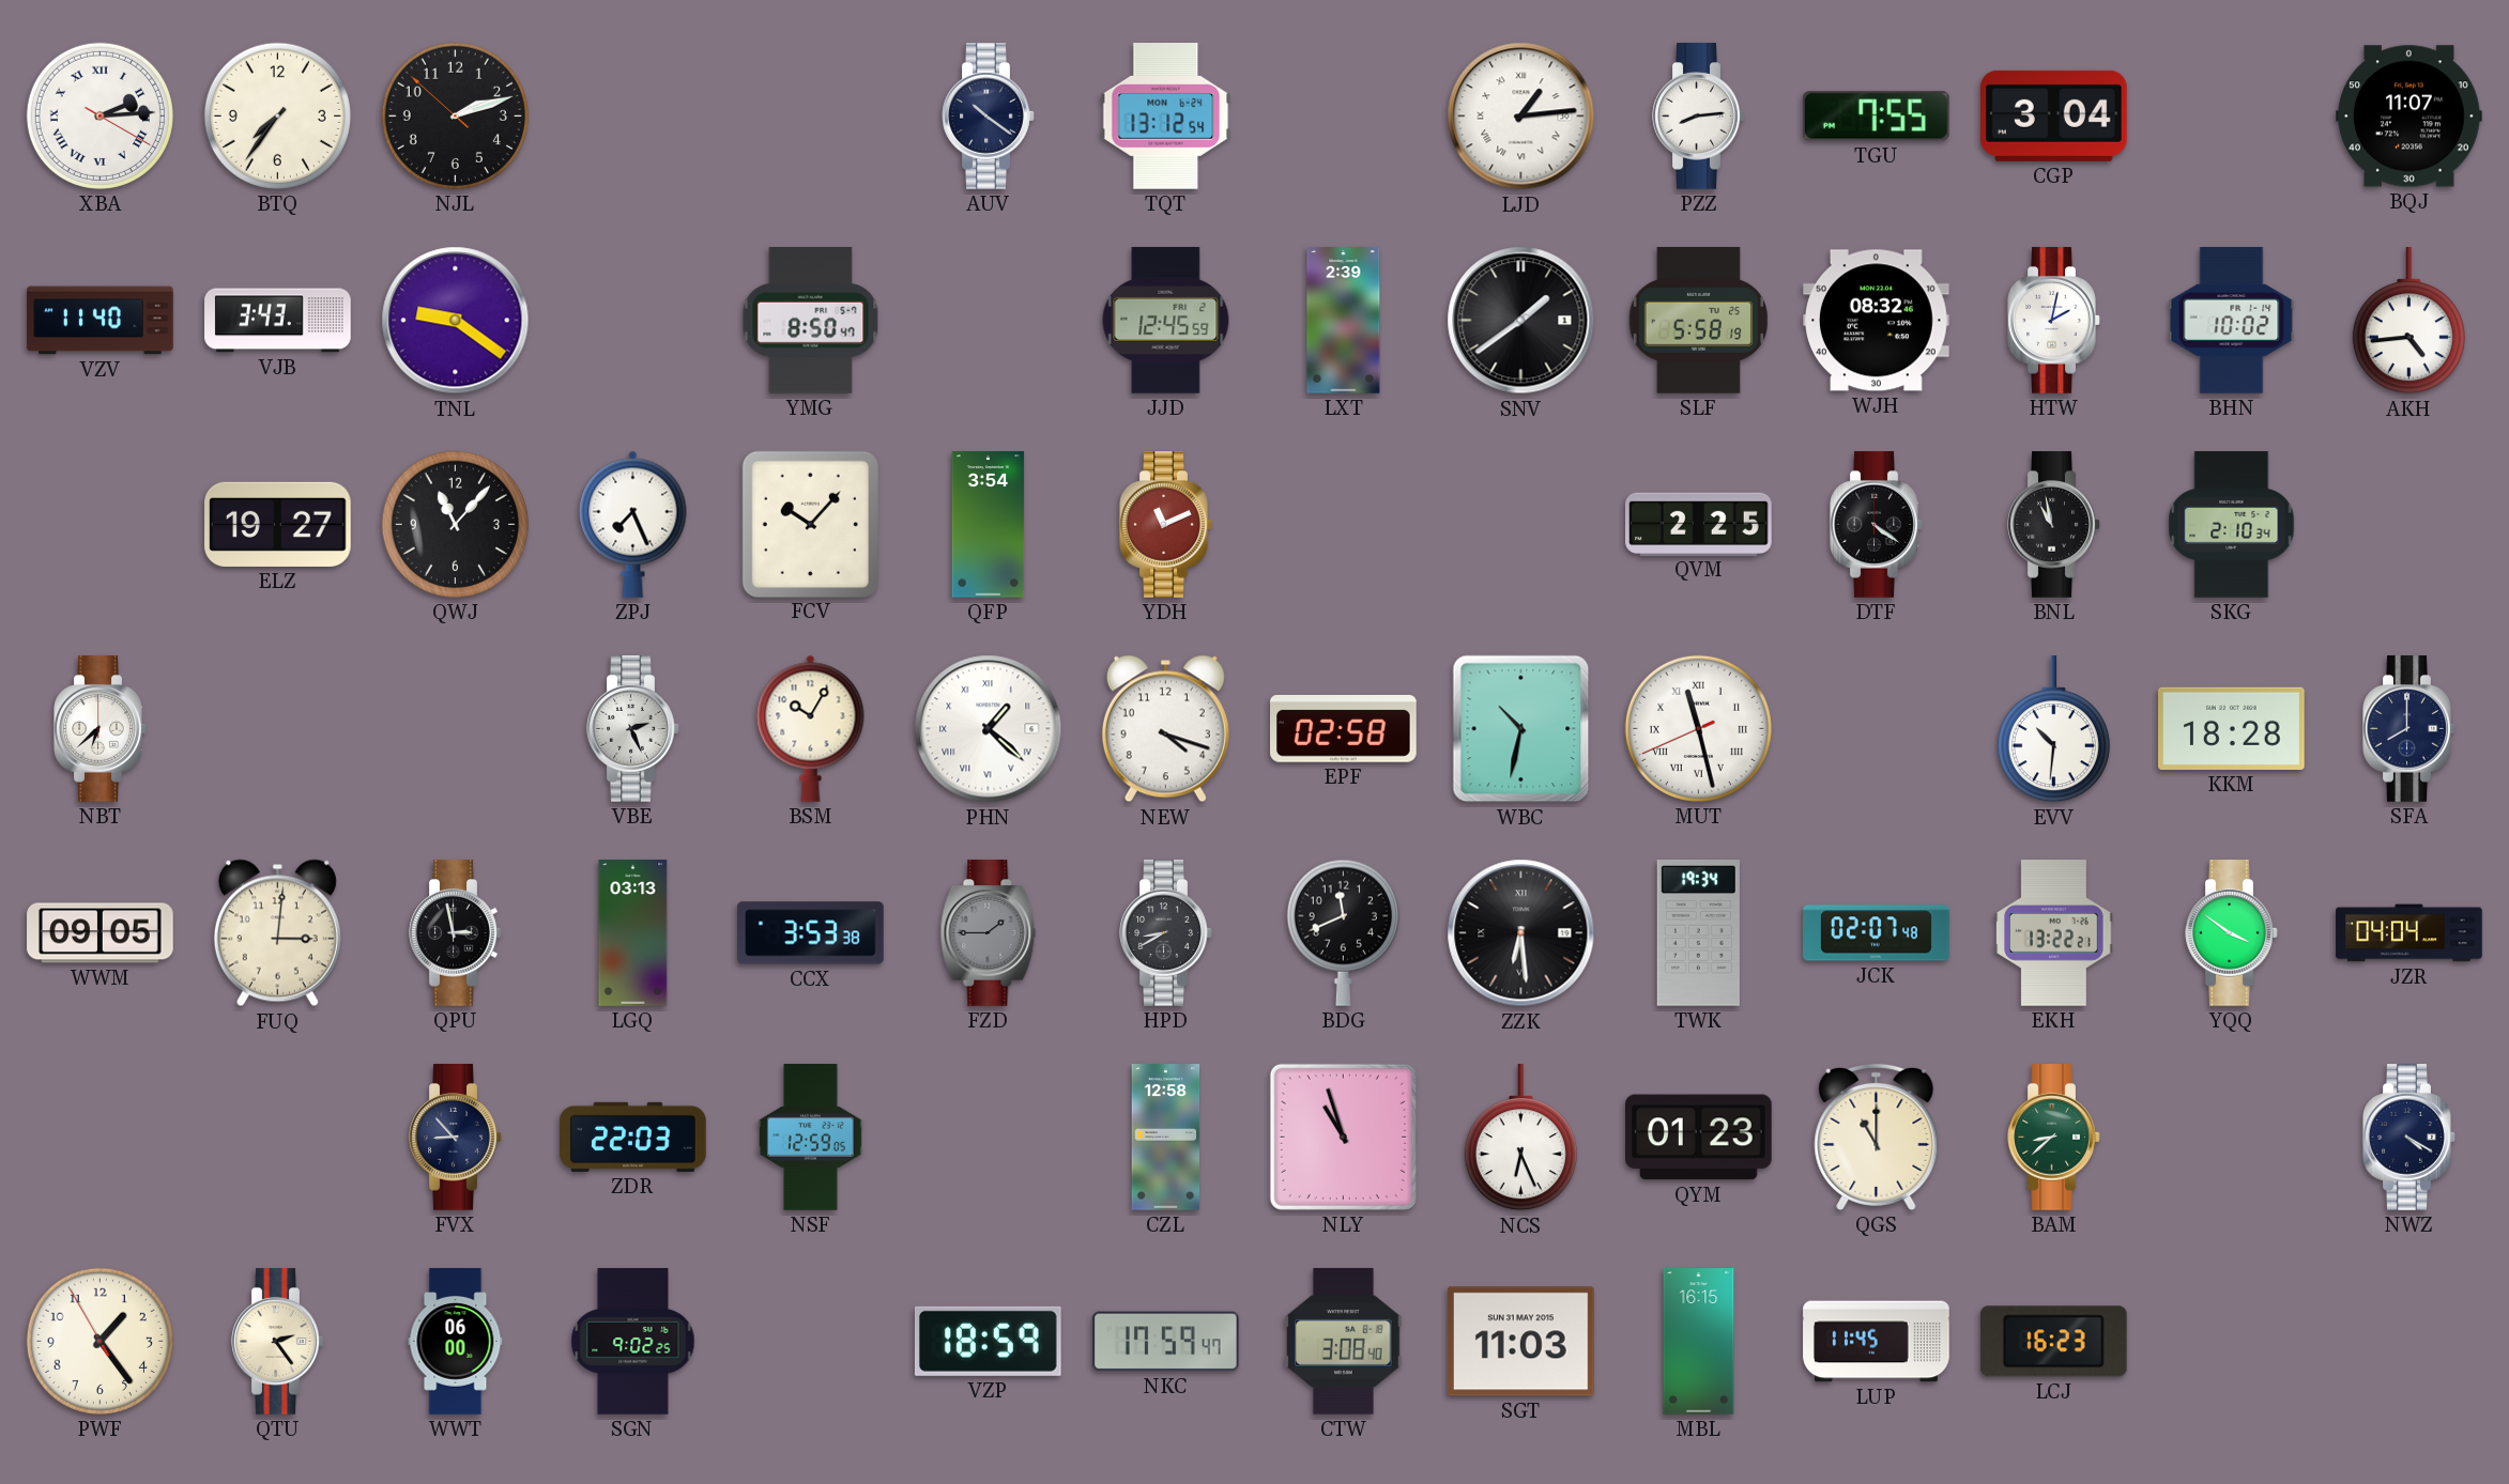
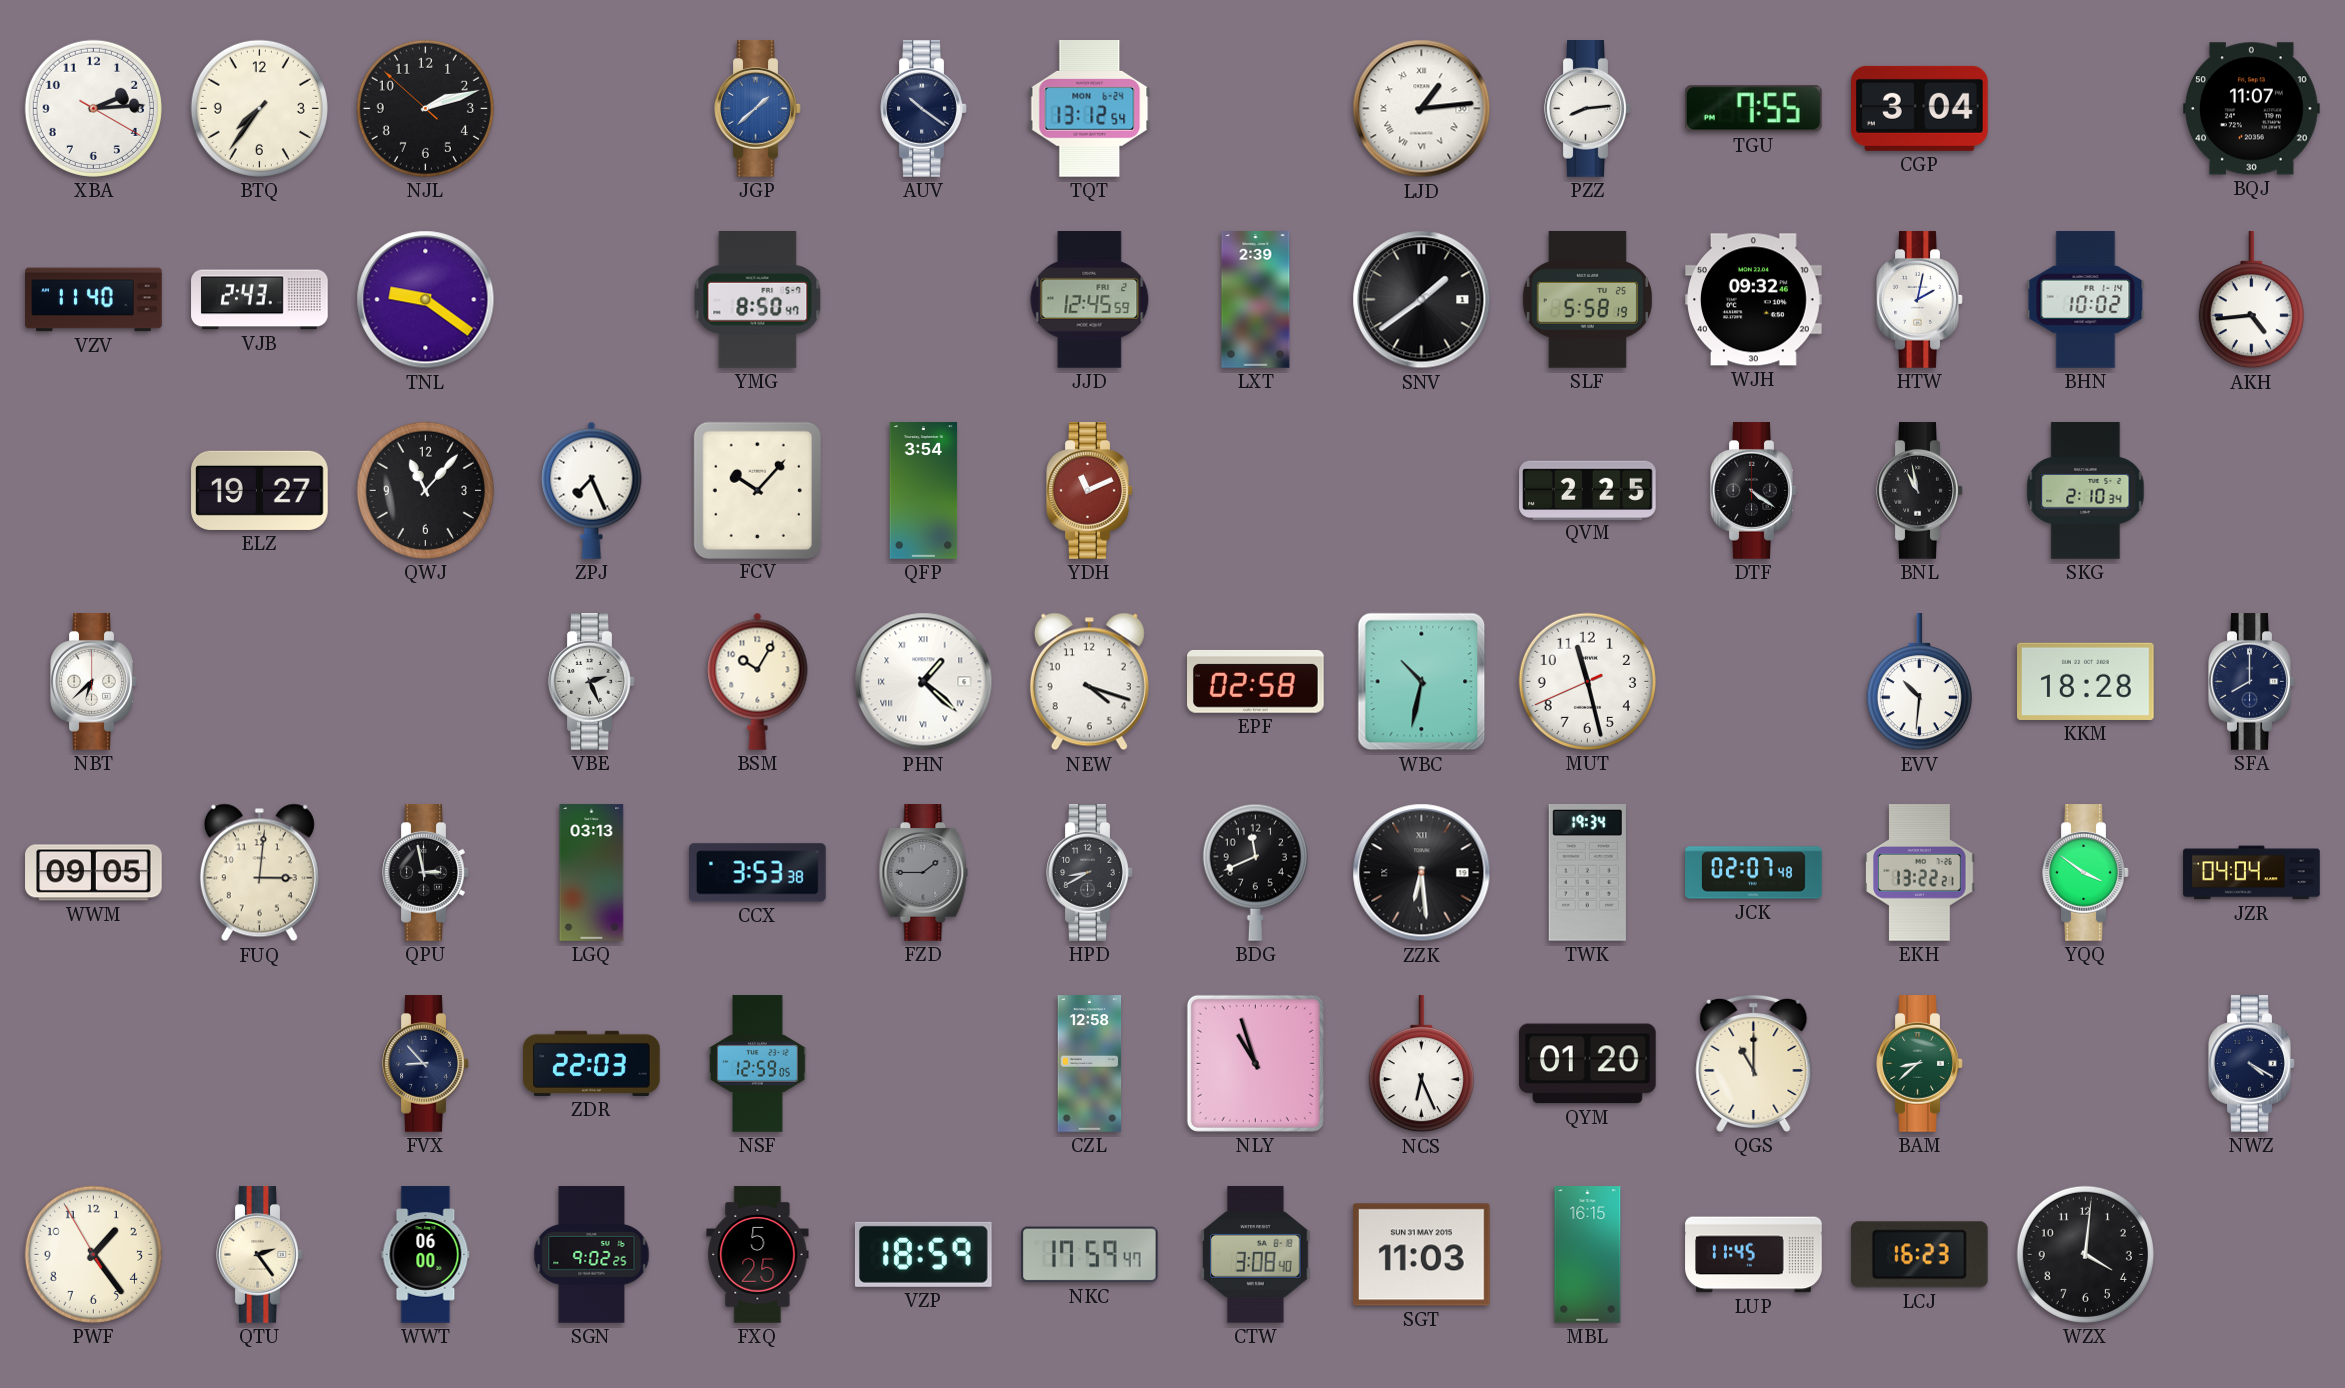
XBA numerals: Roman -> Arabic
JGP: none -> 1:38
VJB: 3:43 -> 2:43
WJH: 08:32 -> 09:32
MUT numerals: Roman -> Arabic
QYM: 01:23 -> 01:20
FXQ: none -> 5:25
WZX: none -> 4:01
